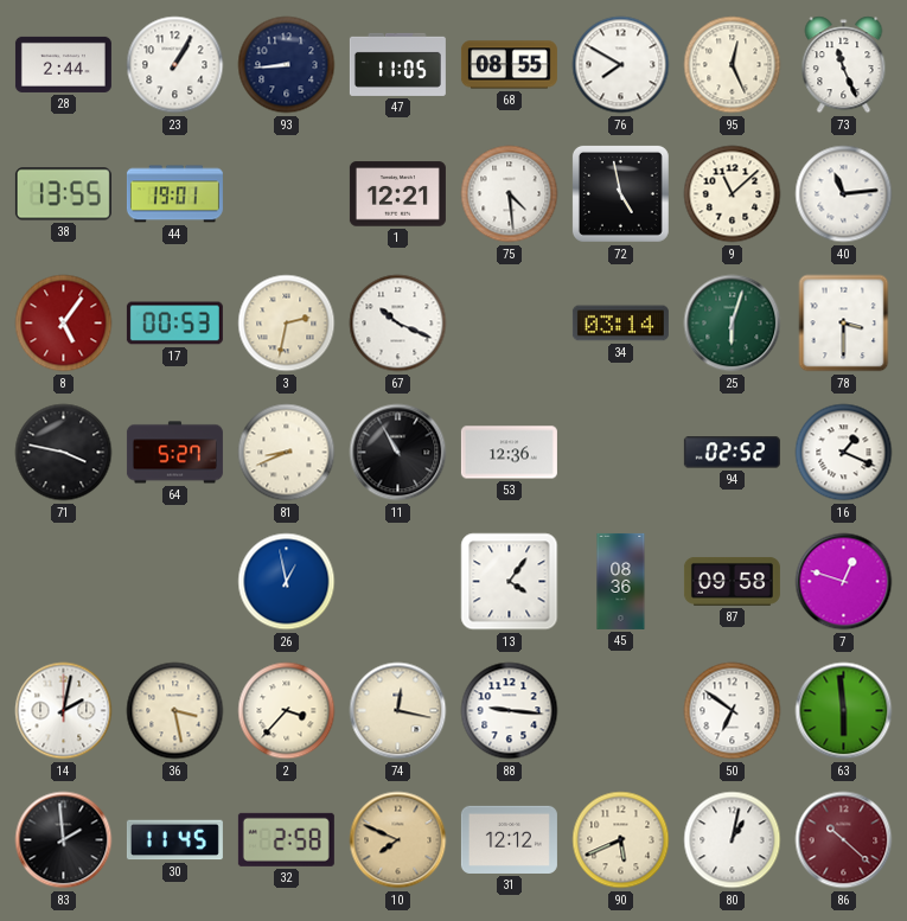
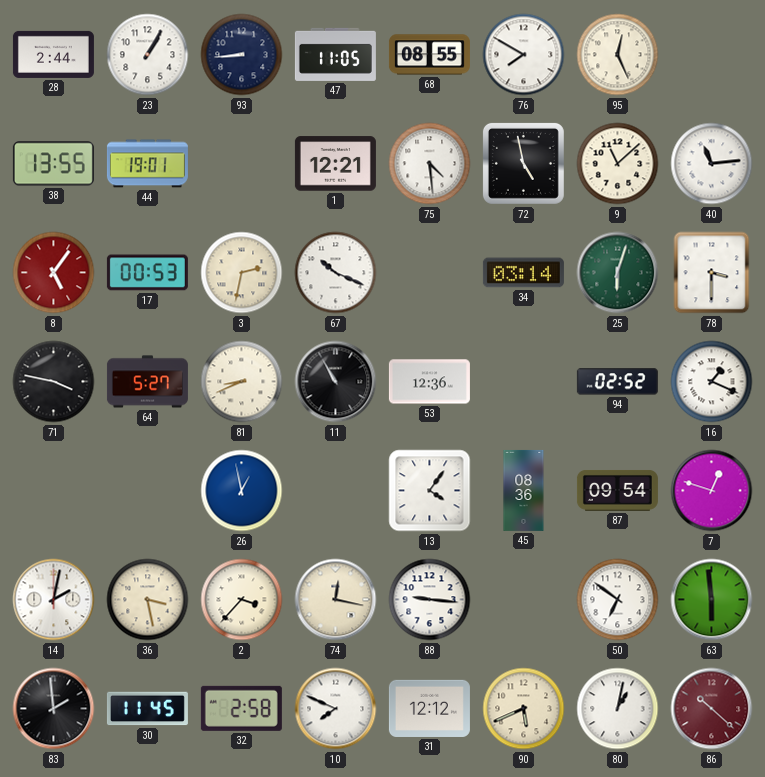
73: 11:26 -> none
87: 09:58 -> 09:54
10 dial: champagne -> white
